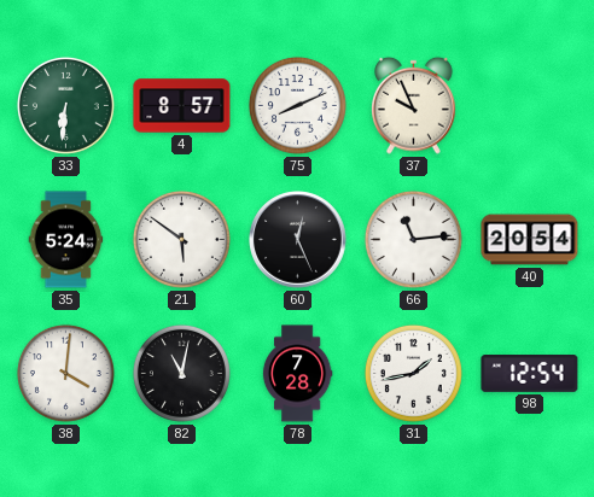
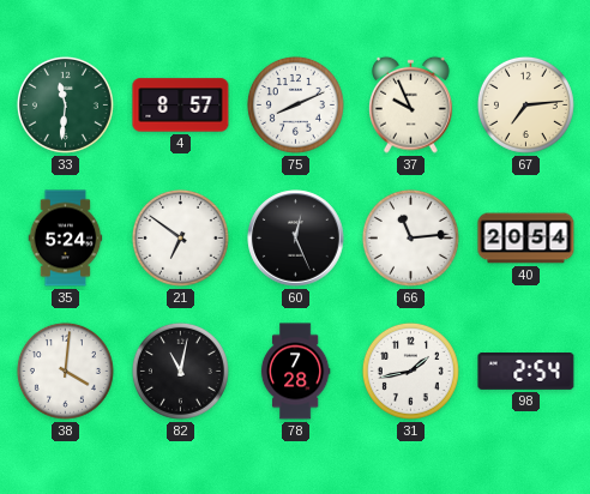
33: 6:31 -> 11:31
67: none -> 7:14
21: 5:51 -> 6:51
98: 12:54 -> 2:54
